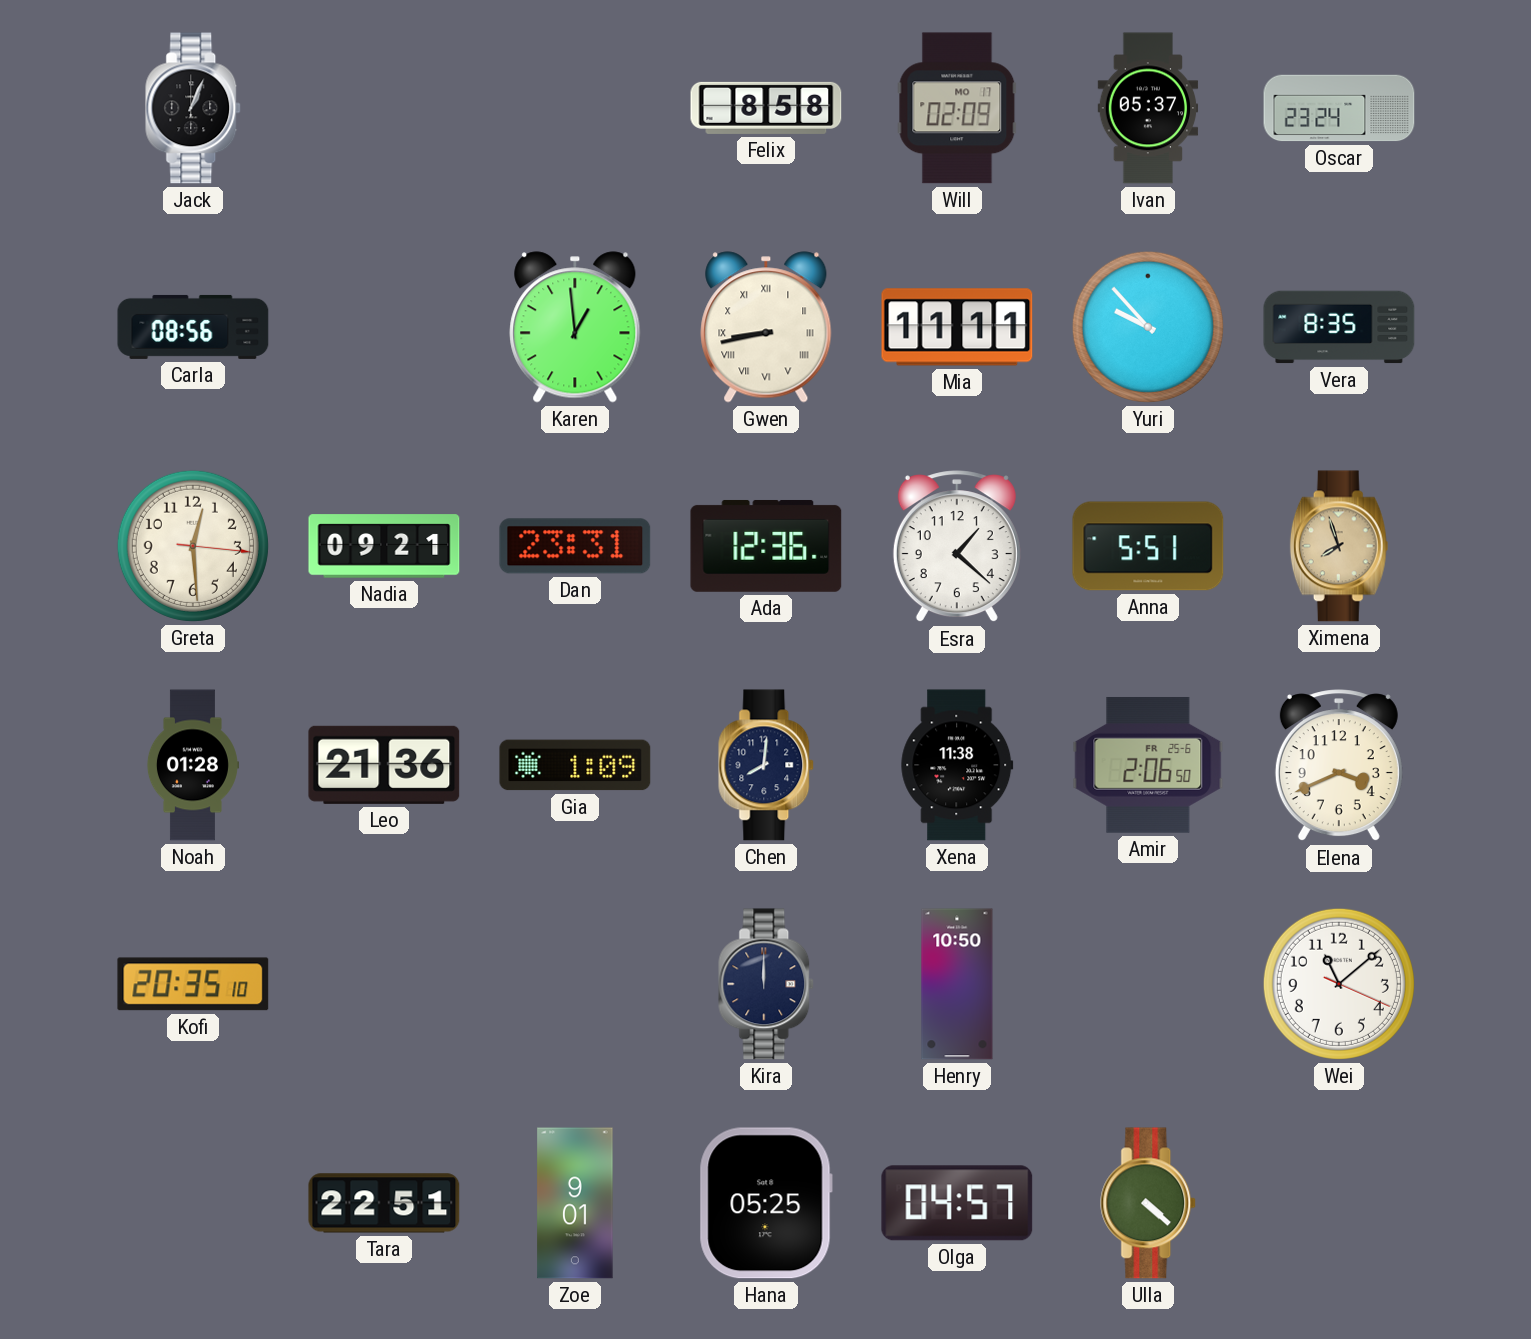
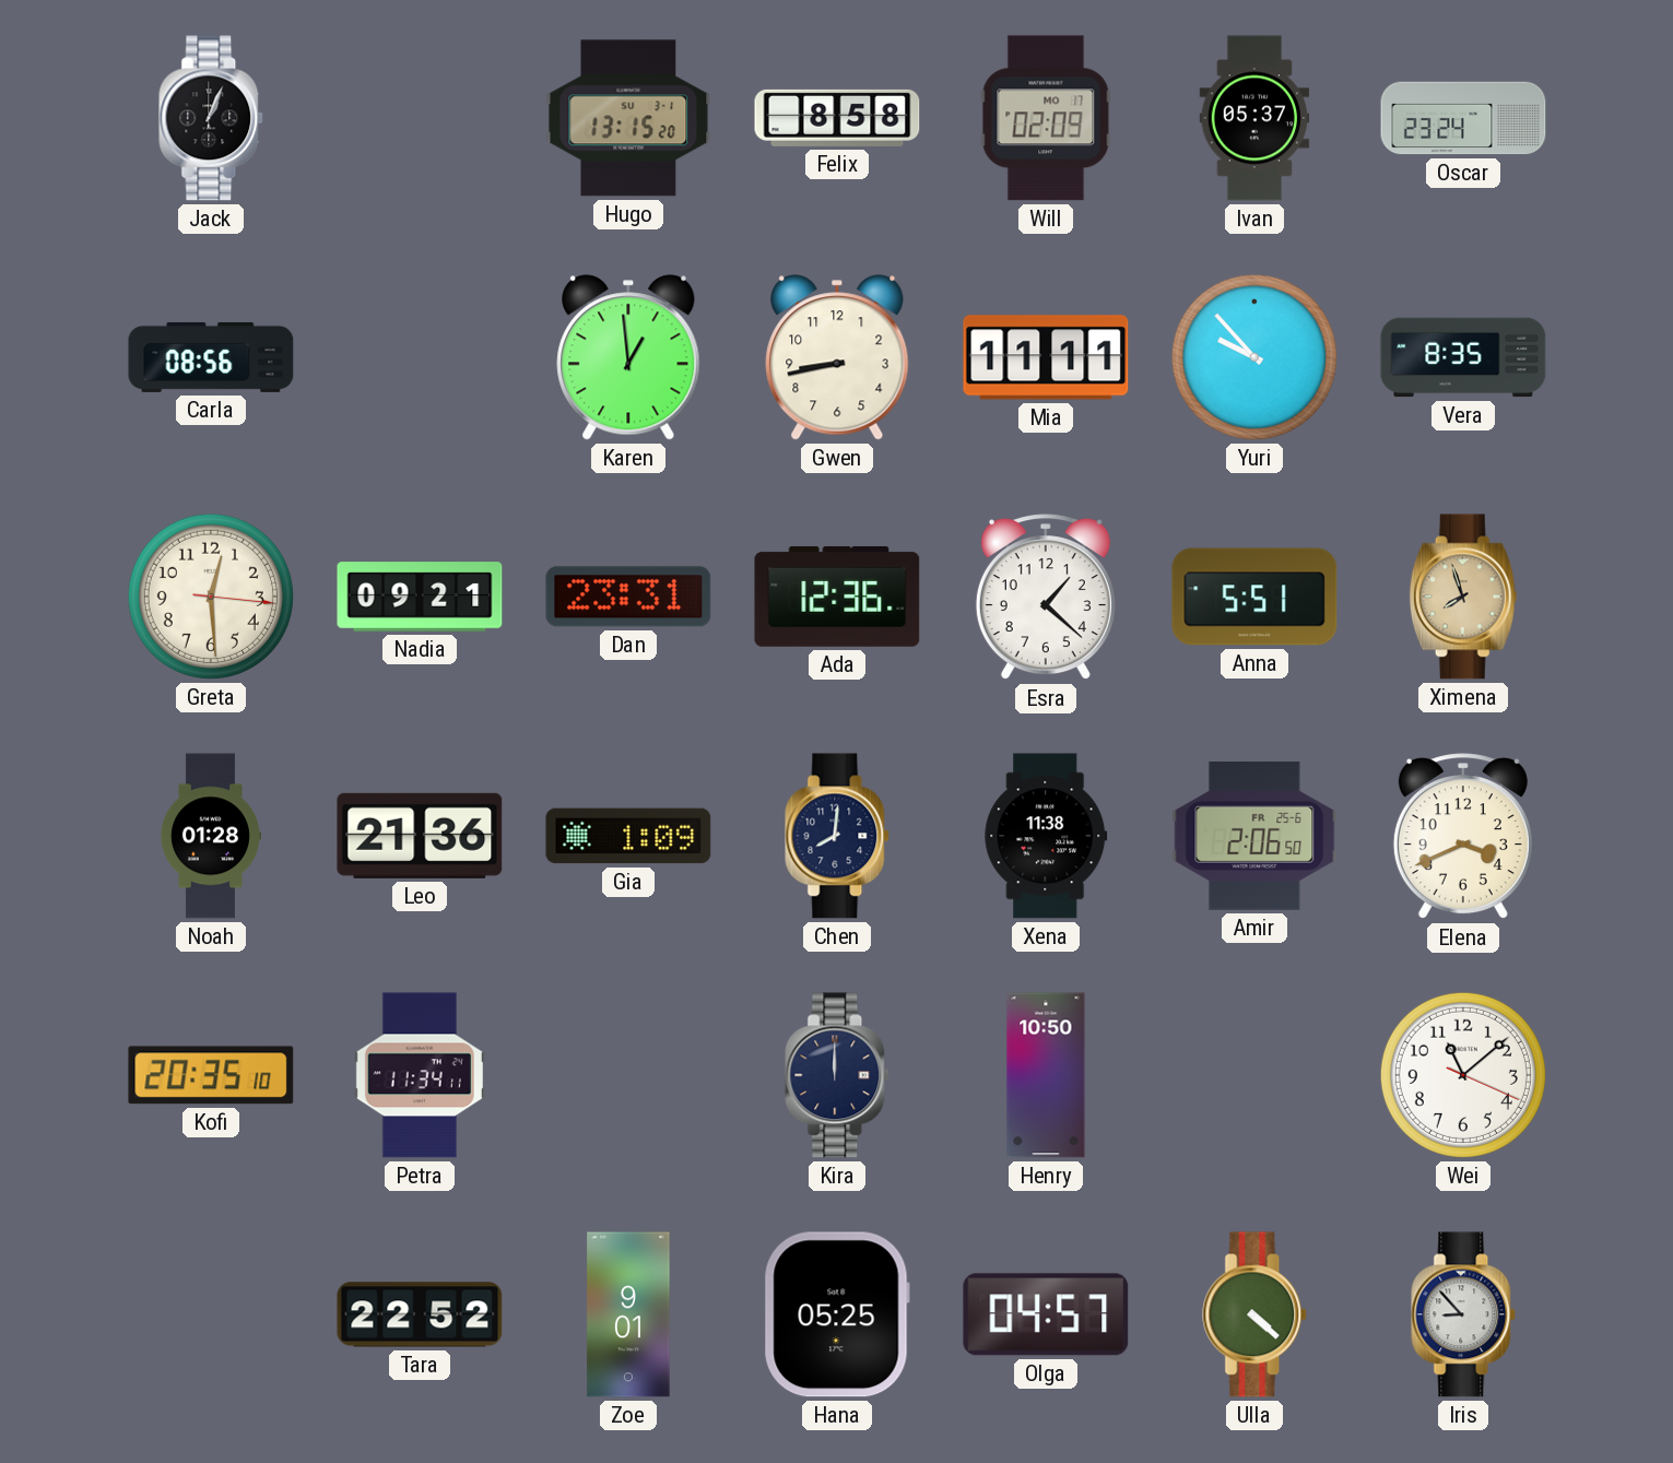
Hugo: none -> 13:15
Gwen numerals: Roman -> Arabic
Petra: none -> 11:34
Tara: 22:51 -> 22:52
Iris: none -> 8:53
